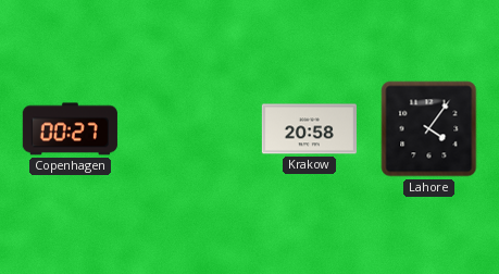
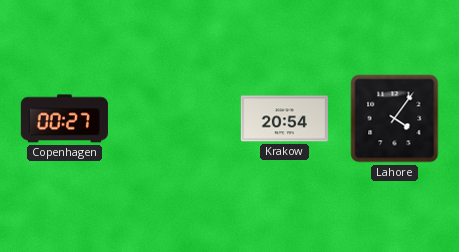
Krakow: 20:58 -> 20:54
